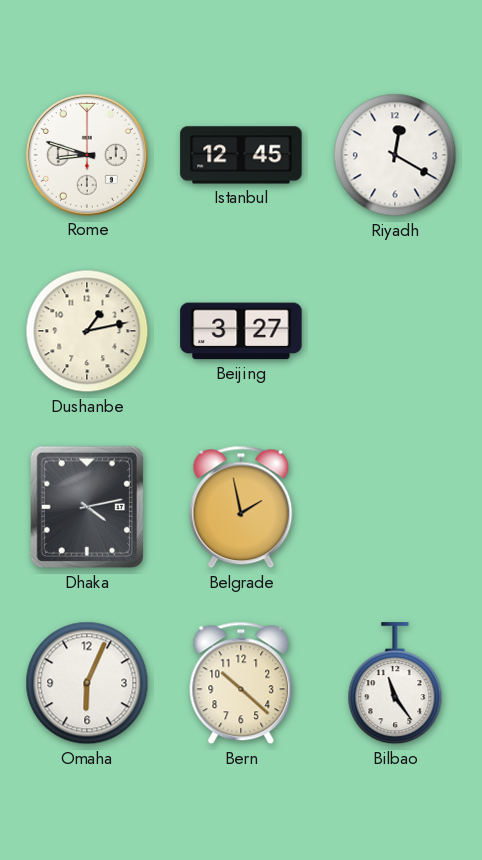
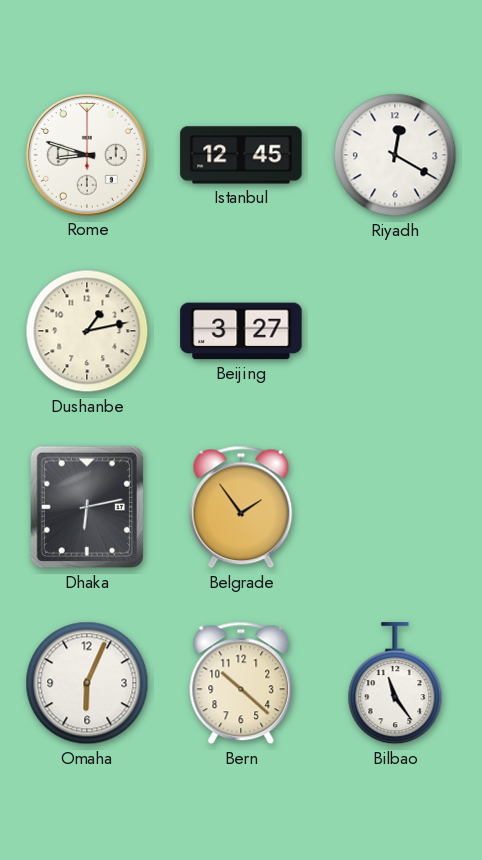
Dhaka: 4:13 -> 6:13
Belgrade: 1:58 -> 1:54
